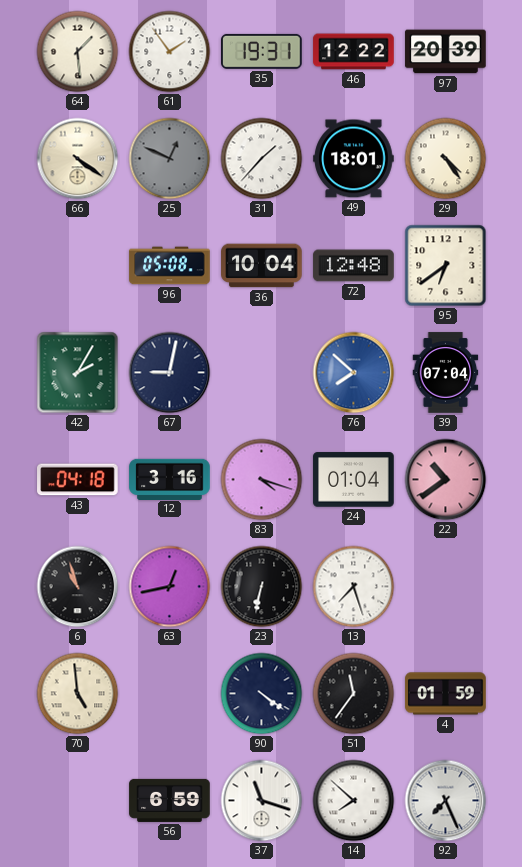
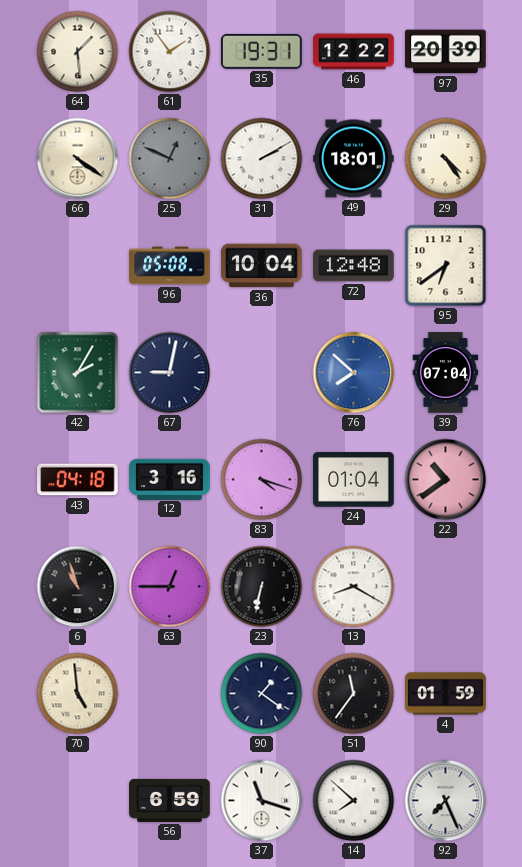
31: 1:37 -> 2:10
63: 12:43 -> 12:45
13: 7:27 -> 8:20
90: 4:21 -> 1:21
